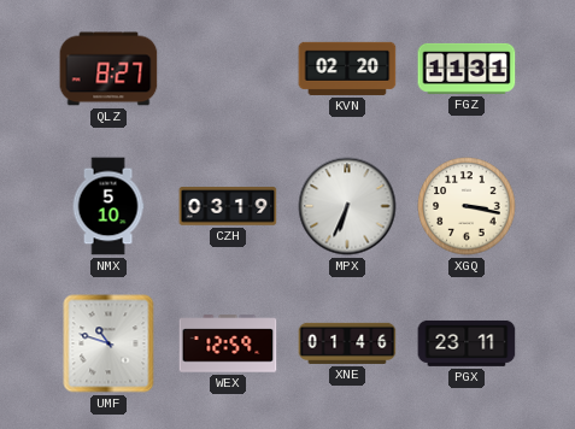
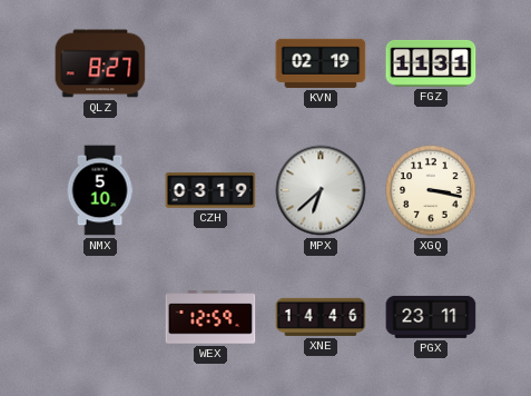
KVN: 02:20 -> 02:19
MPX: 6:34 -> 6:38
UMF: 10:48 -> none
XNE: 01:46 -> 14:46
